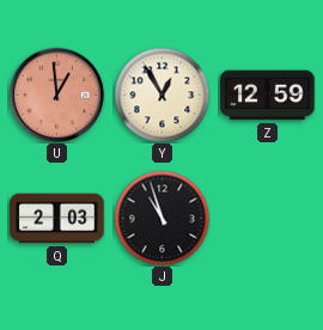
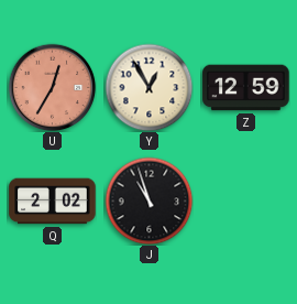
U: 12:59 -> 12:35
Q: 2:03 -> 2:02
